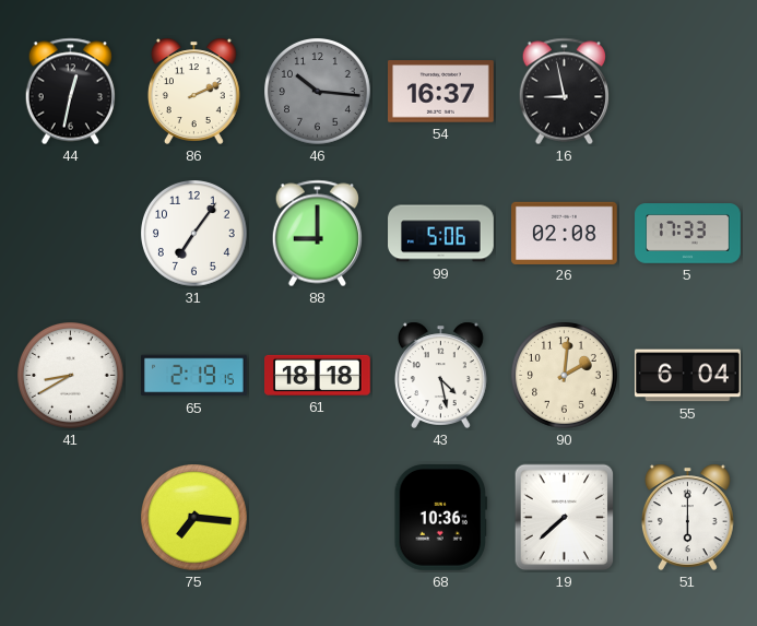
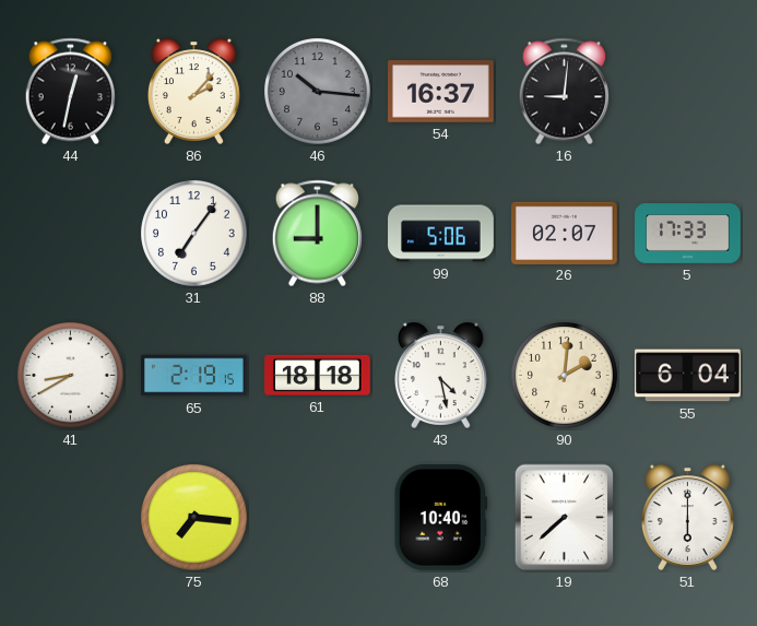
86: 2:11 -> 2:07
16: 8:58 -> 9:01
26: 02:08 -> 02:07
68: 10:36 -> 10:40
